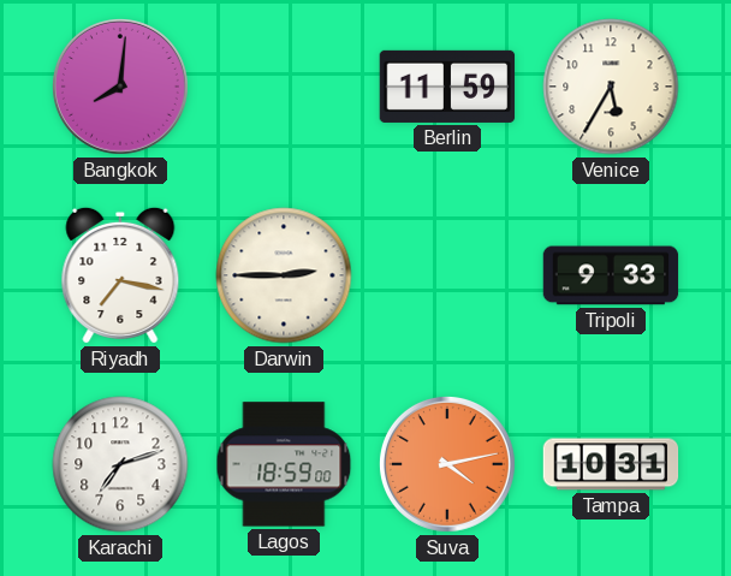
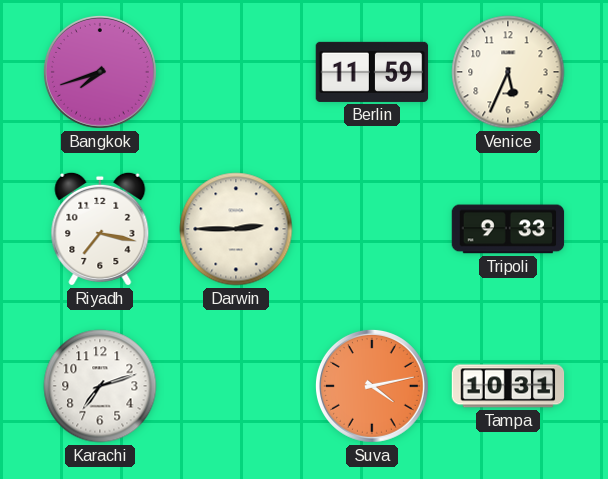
Bangkok: 8:01 -> 7:42
Venice: 5:35 -> 5:34
Lagos: 18:59 -> none
